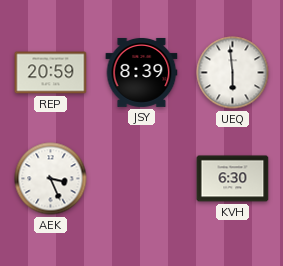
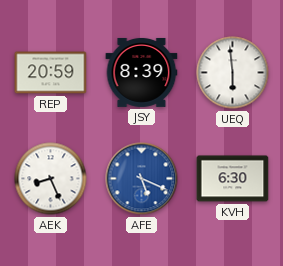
AEK: 3:26 -> 8:26
AFE: none -> 5:19
